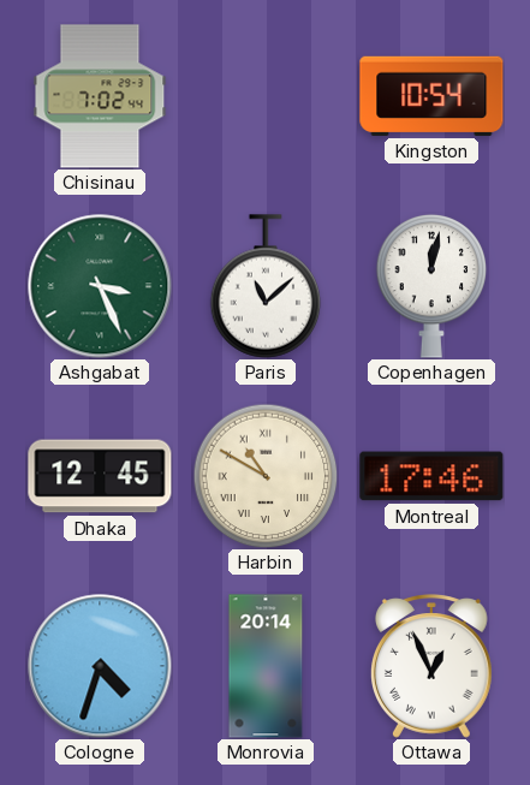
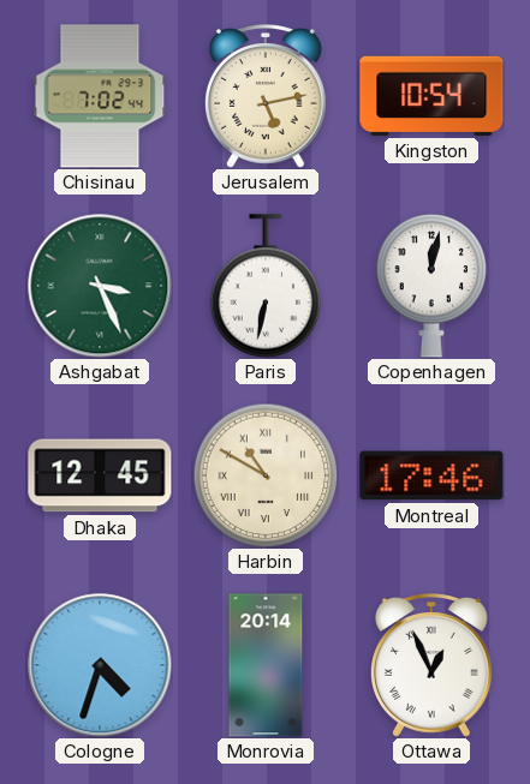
Jerusalem: none -> 5:13
Paris: 11:08 -> 6:32
